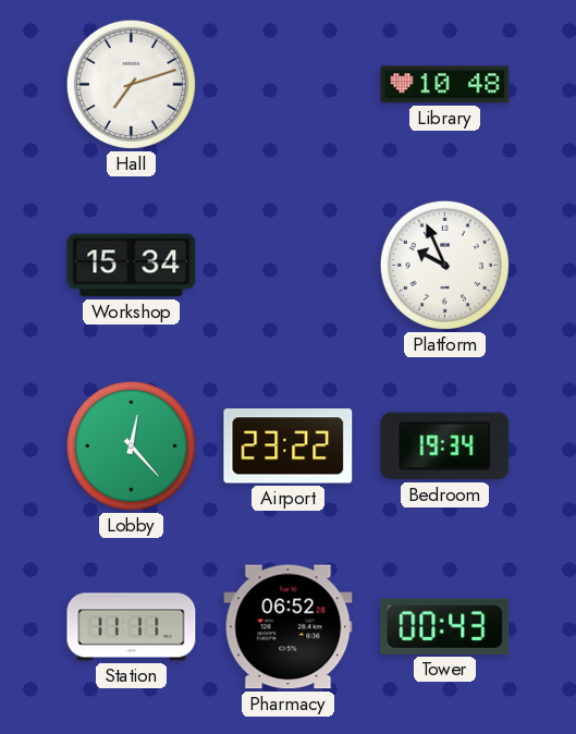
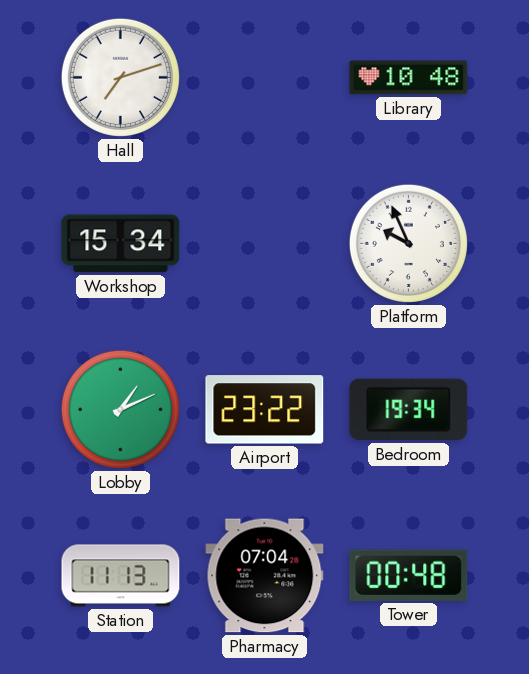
Lobby: 12:23 -> 1:11
Station: 11:11 -> 11:13
Pharmacy: 06:52 -> 07:04
Tower: 00:43 -> 00:48
